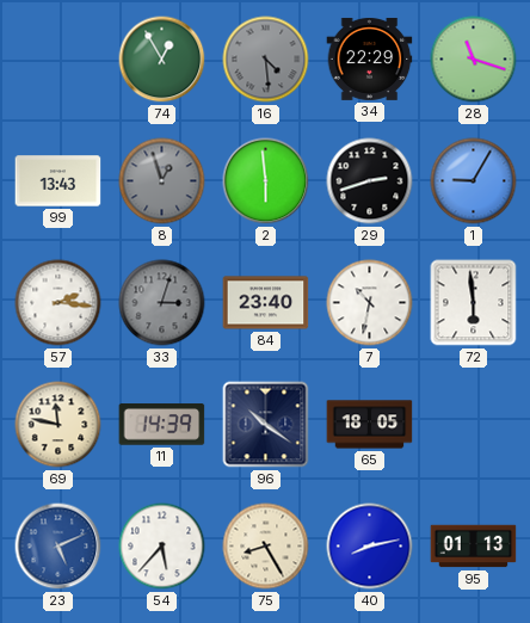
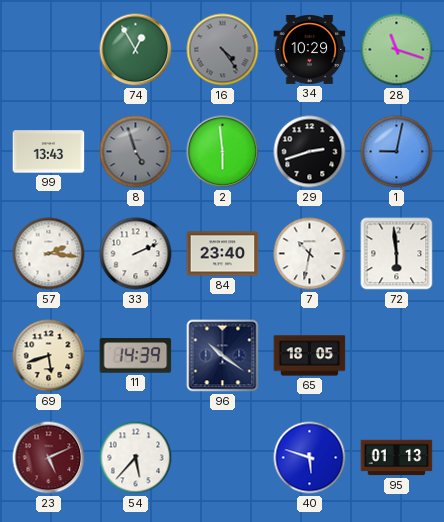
16: 4:29 -> 4:24
34: 22:29 -> 10:29
8: 12:57 -> 4:57
1: 9:05 -> 9:02
33: 3:03 -> 2:11
33 dial: grey -> white
69: 11:47 -> 5:42
23 dial: blue -> burgundy
75: 8:25 -> none
40: 8:13 -> 5:48
